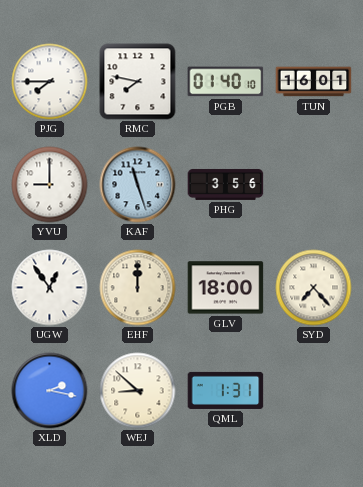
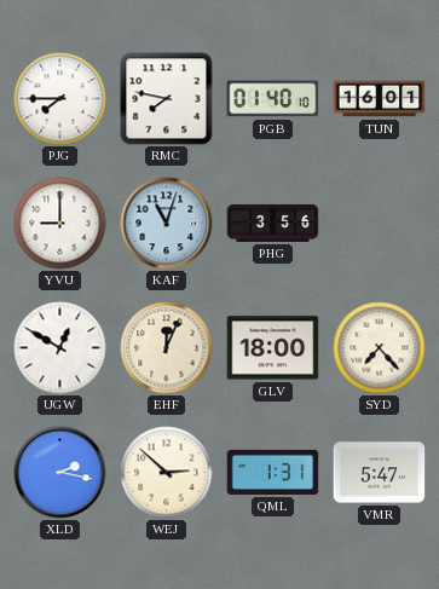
KAF: 11:27 -> 11:03
UGW: 12:54 -> 12:50
EHF: 12:00 -> 12:04
WEJ: 8:52 -> 2:52
VMR: none -> 5:47
